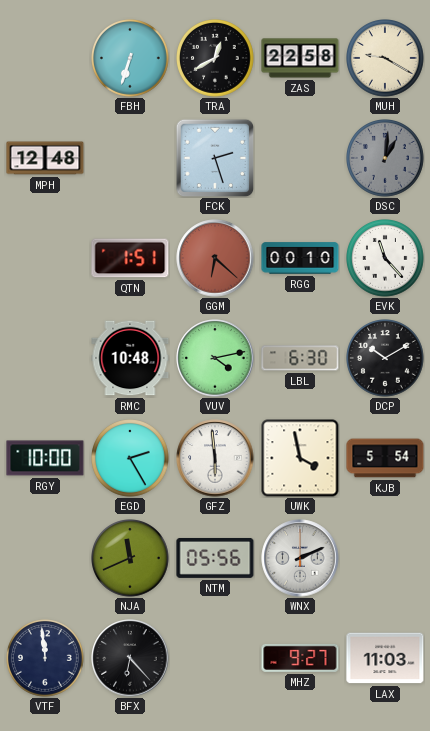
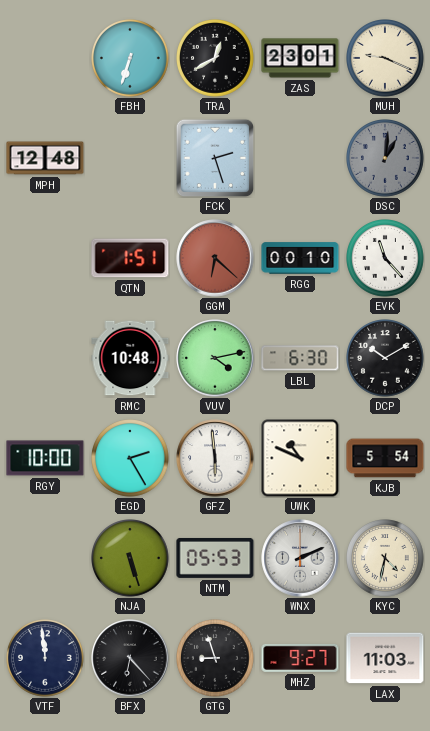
ZAS: 22:58 -> 23:01
MUH: 9:20 -> 9:19
UWK: 3:58 -> 10:49
NJA: 11:41 -> 5:27
NTM: 05:56 -> 05:53
KYC: none -> 4:32
GTG: none -> 8:57
